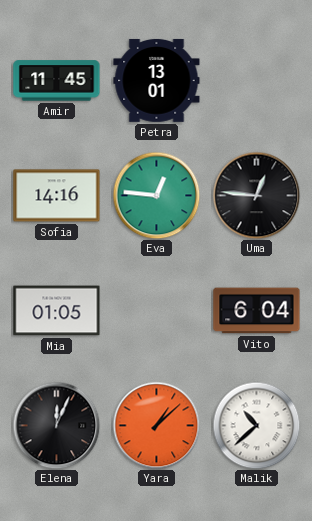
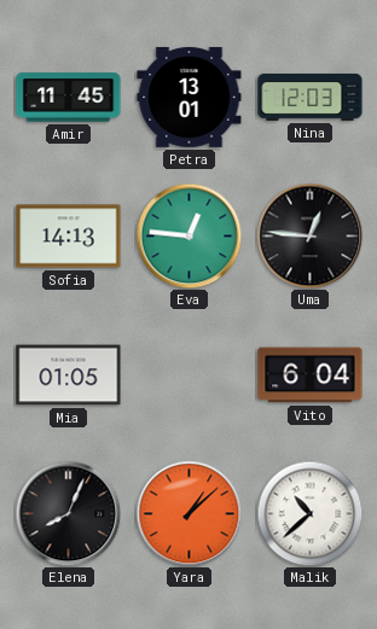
Nina: none -> 12:03
Sofia: 14:16 -> 14:13
Elena: 12:04 -> 8:04
